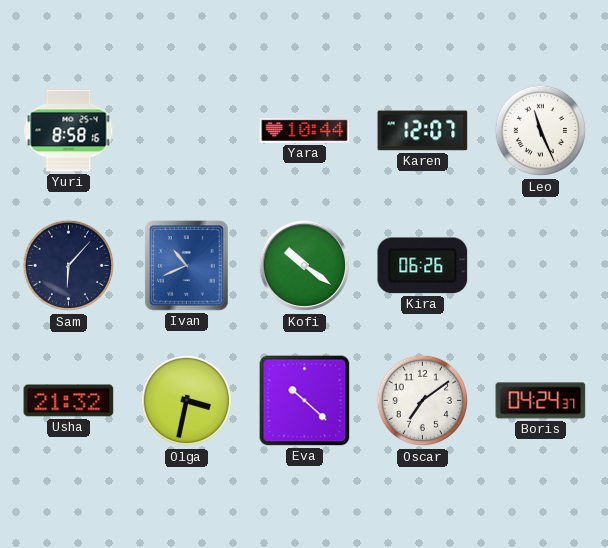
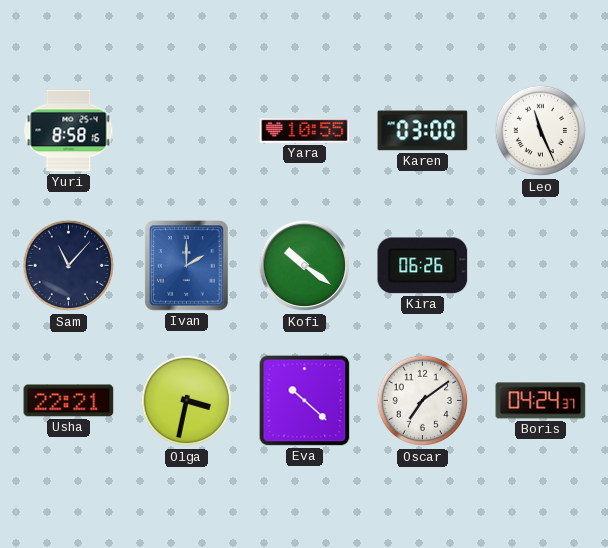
Yara: 10:44 -> 10:55
Karen: 12:07 -> 03:00
Sam: 6:07 -> 11:07
Ivan: 10:41 -> 2:00
Usha: 21:32 -> 22:21
